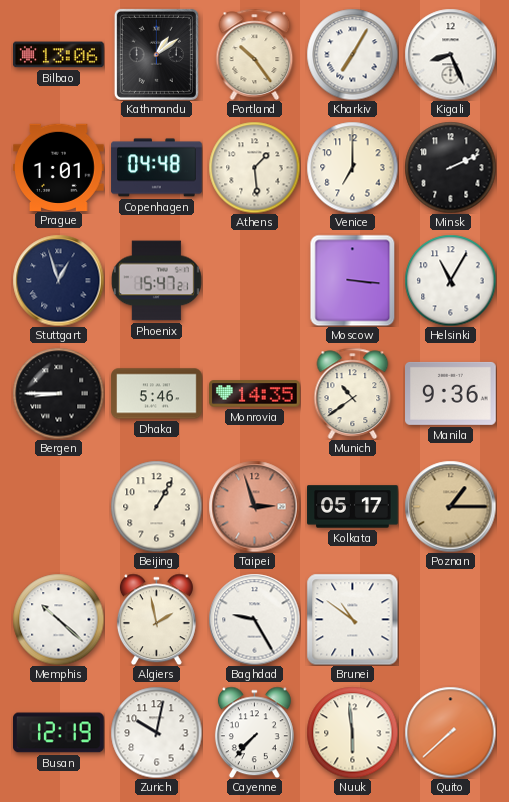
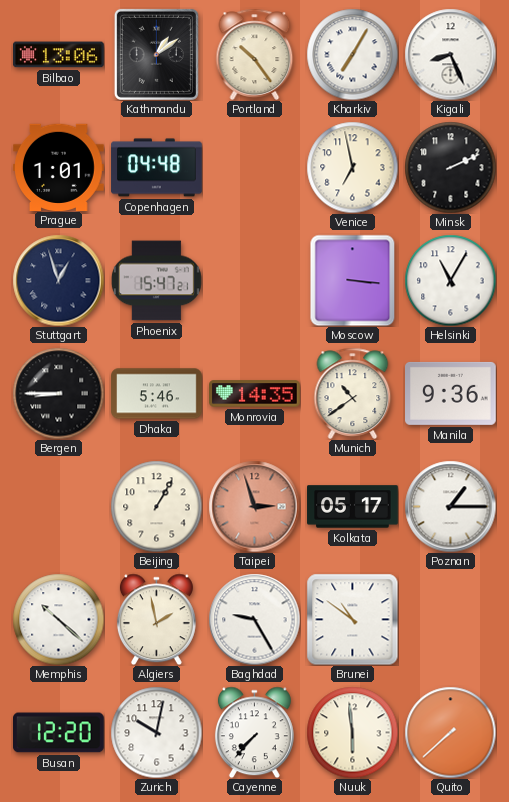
Athens: 1:29 -> none
Venice: 7:00 -> 6:58
Poznan dial: champagne -> white
Busan: 12:19 -> 12:20
